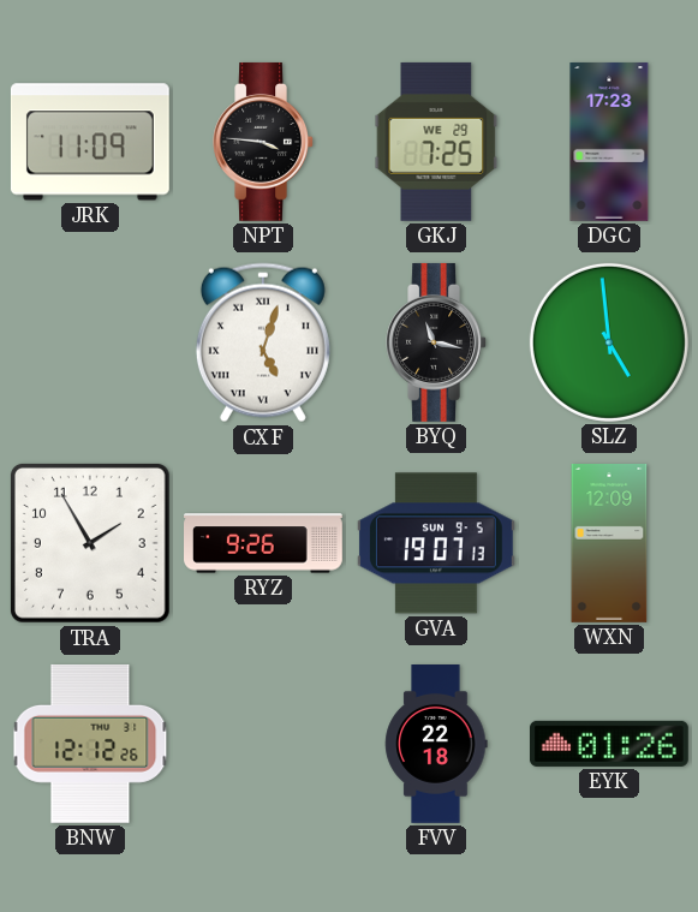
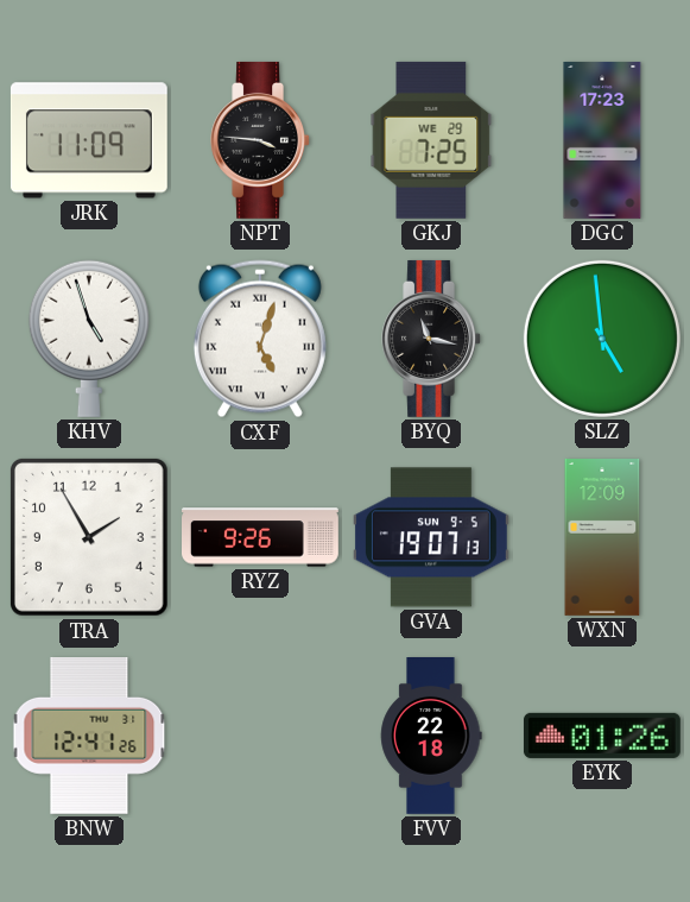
KHV: none -> 4:57
BNW: 12:12 -> 12:41
